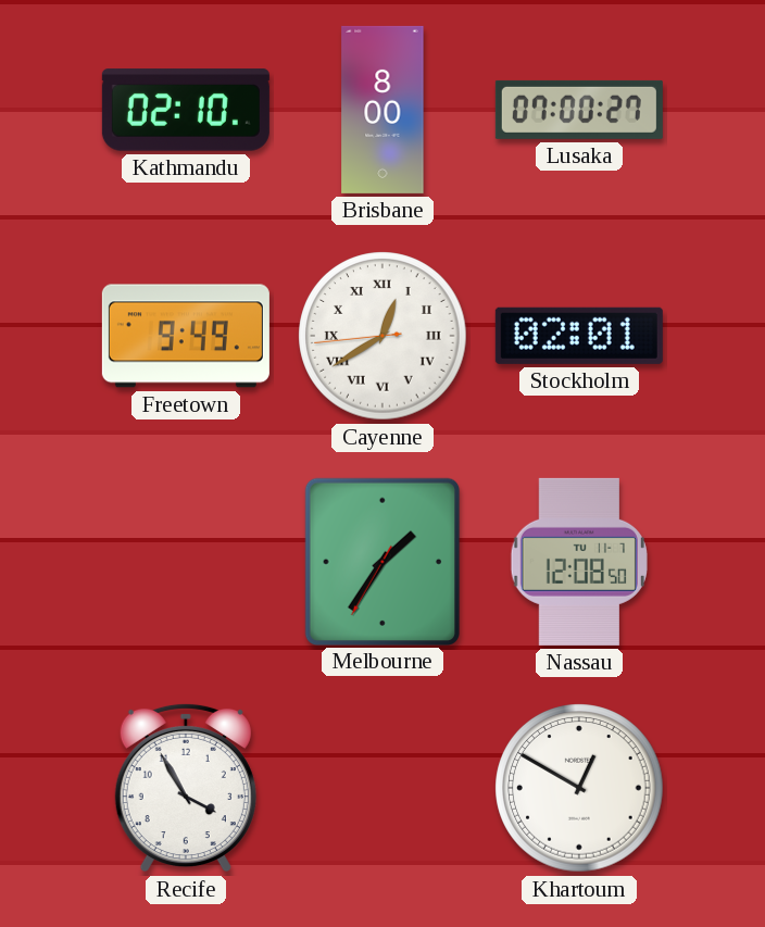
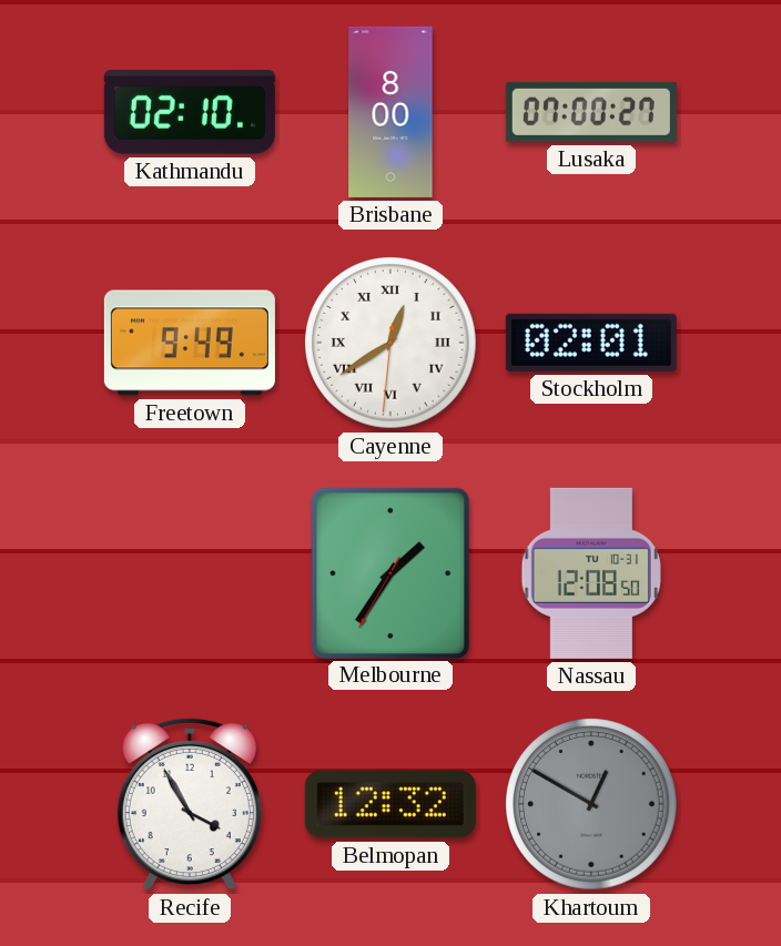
Cayenne: 12:39:44 -> 12:39:31
Nassau date: TU 11-7 -> TU 10-31
Belmopan: none -> 12:32
Khartoum dial: white -> grey
